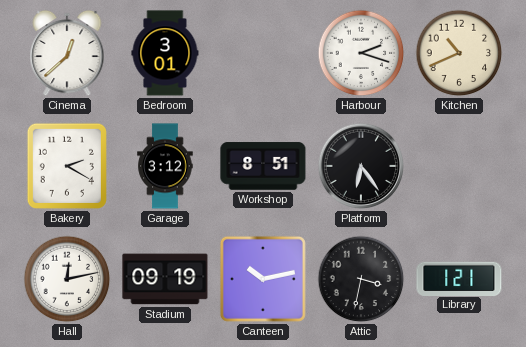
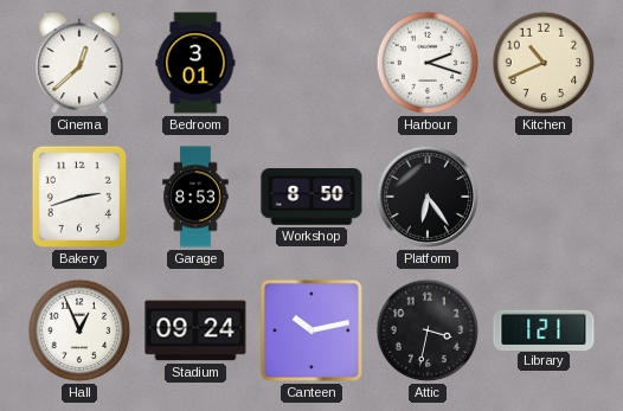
Bakery: 2:20 -> 2:42
Garage: 3:12 -> 8:53
Workshop: 8:51 -> 8:50
Hall: 12:13 -> 12:56
Stadium: 09:19 -> 09:24
